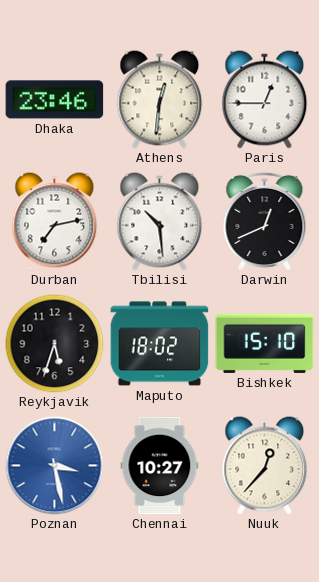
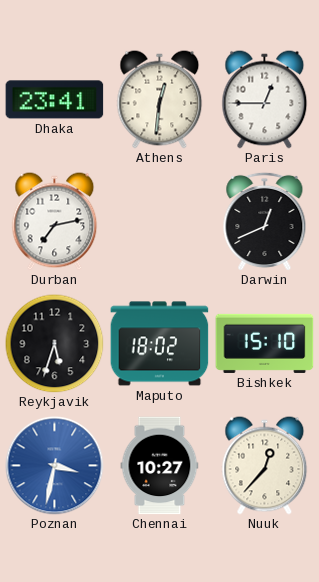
Dhaka: 23:46 -> 23:41
Tbilisi: 10:29 -> none
Poznan: 3:28 -> 3:32
